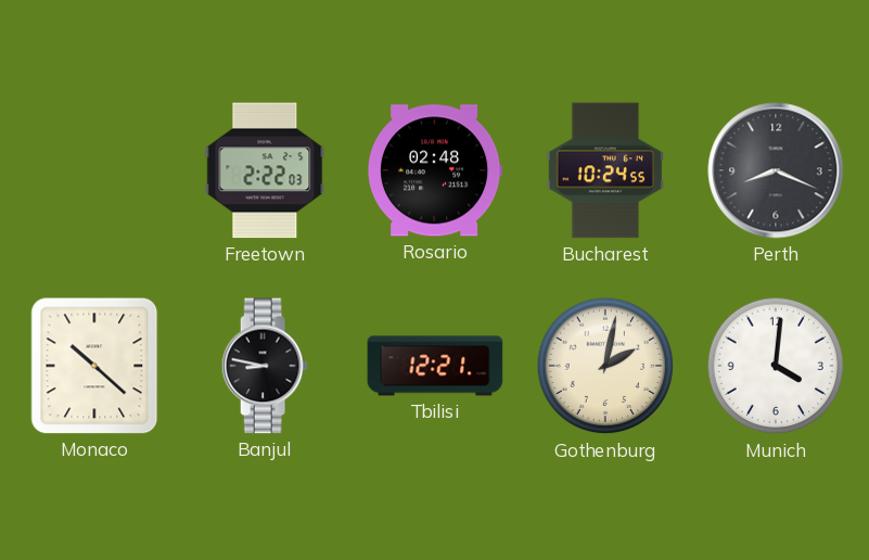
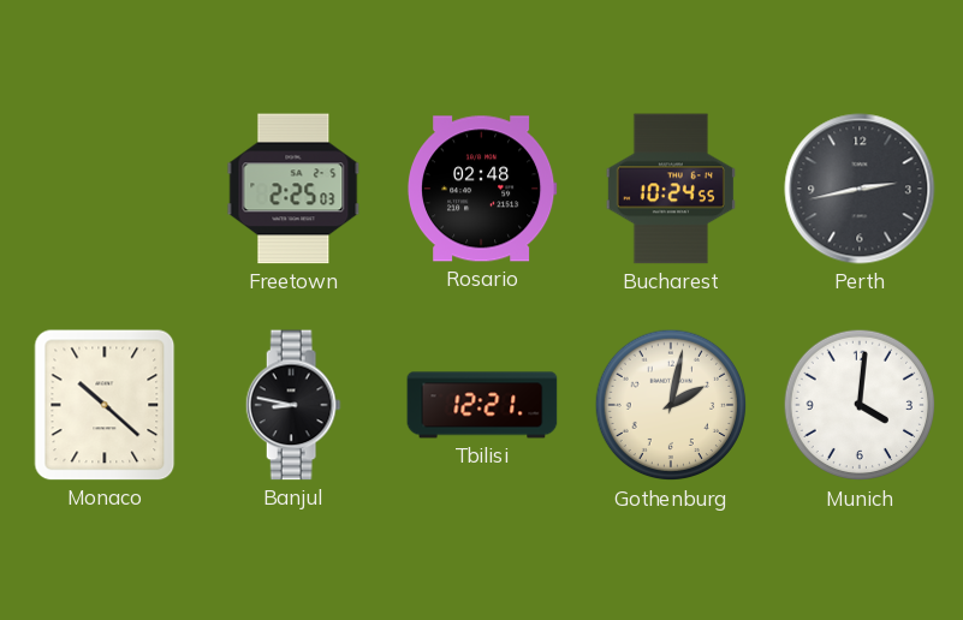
Freetown: 2:22 -> 2:25
Perth: 8:19 -> 2:43
